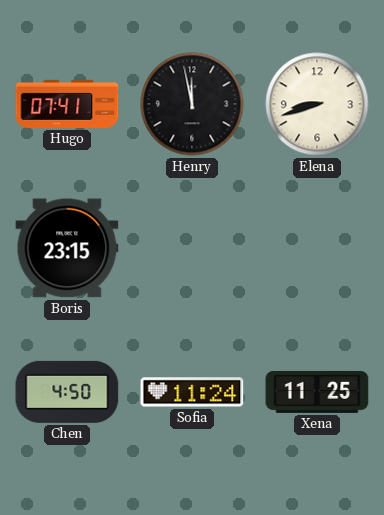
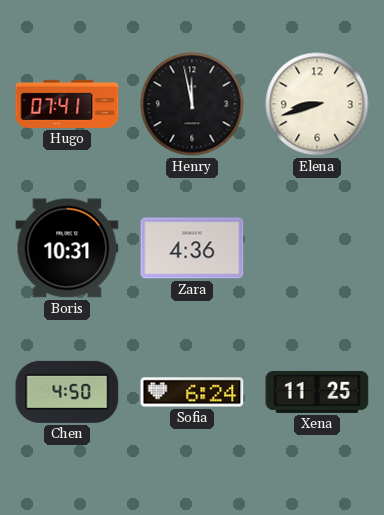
Boris: 23:15 -> 10:31
Zara: none -> 4:36
Sofia: 11:24 -> 6:24
